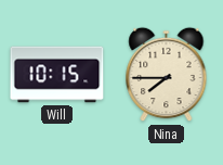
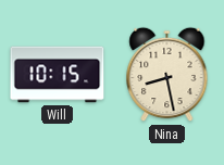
Nina: 7:45 -> 8:28
